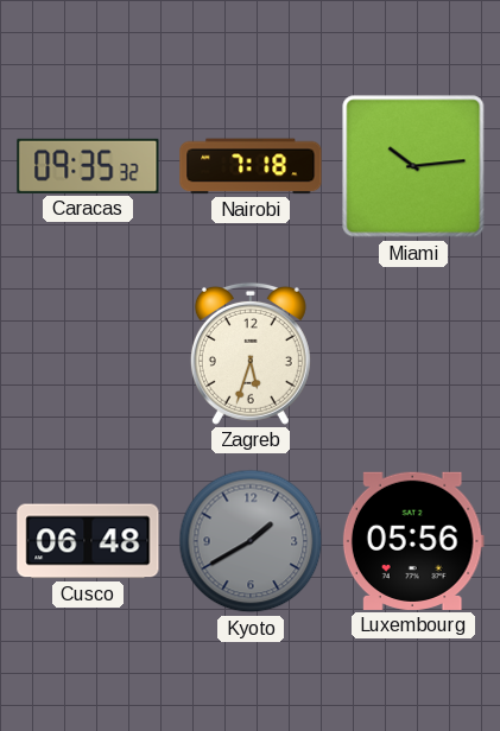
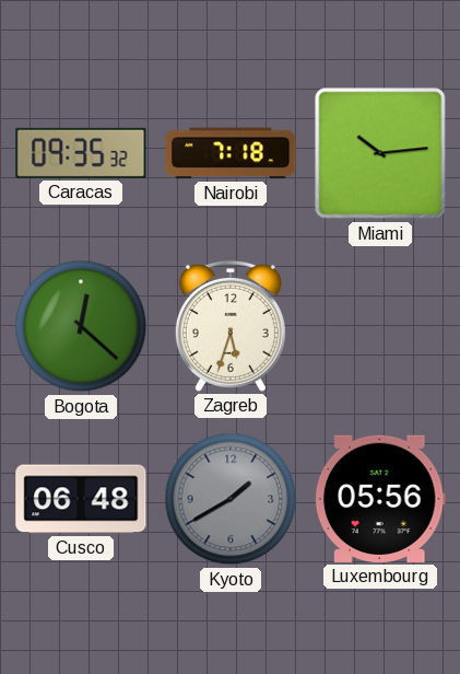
Bogota: none -> 12:22
